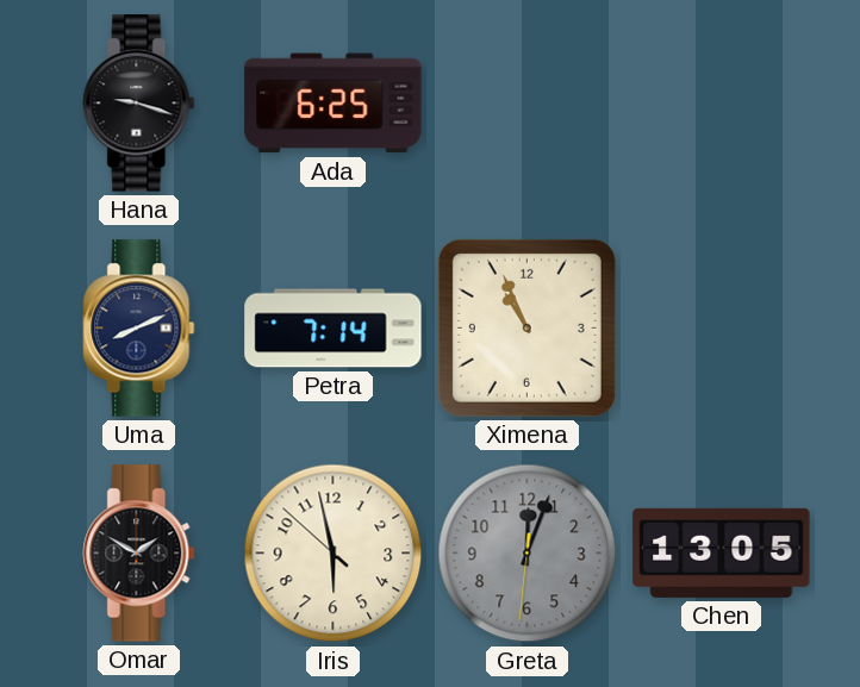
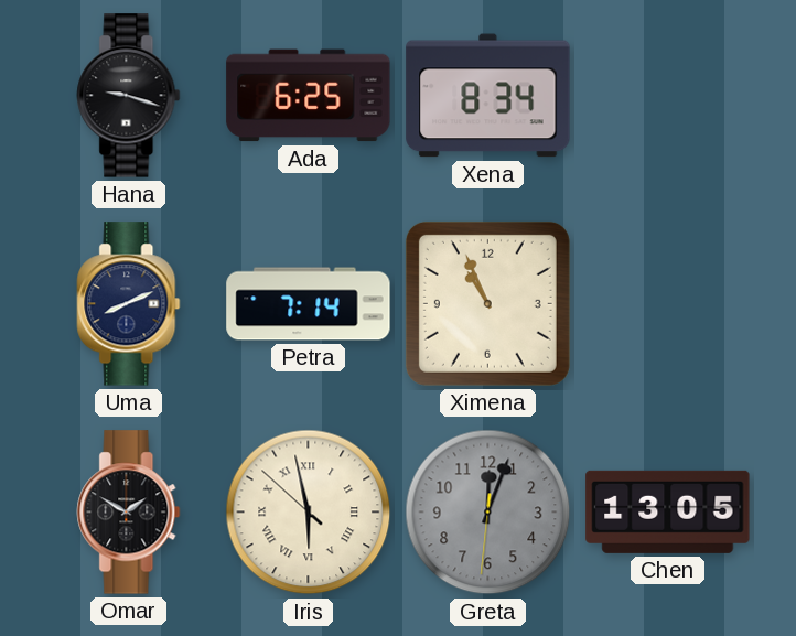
Xena: none -> 8:34
Iris numerals: Arabic -> Roman
